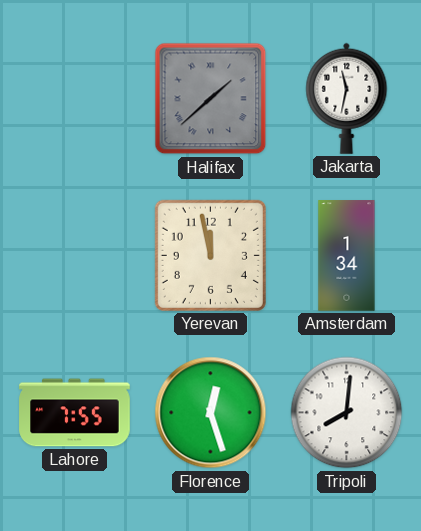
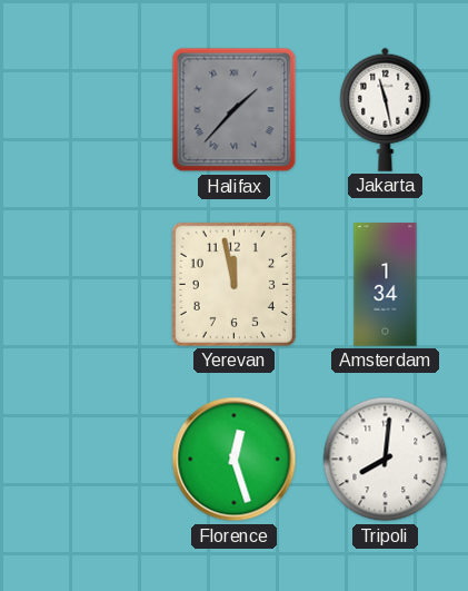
Halifax: 1:38 -> 1:37
Jakarta: 11:32 -> 11:28
Lahore: 7:55 -> none
